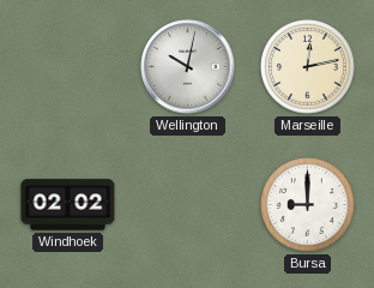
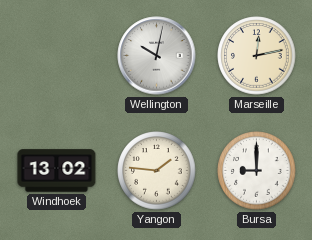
Windhoek: 02:02 -> 13:02
Yangon: none -> 1:46
